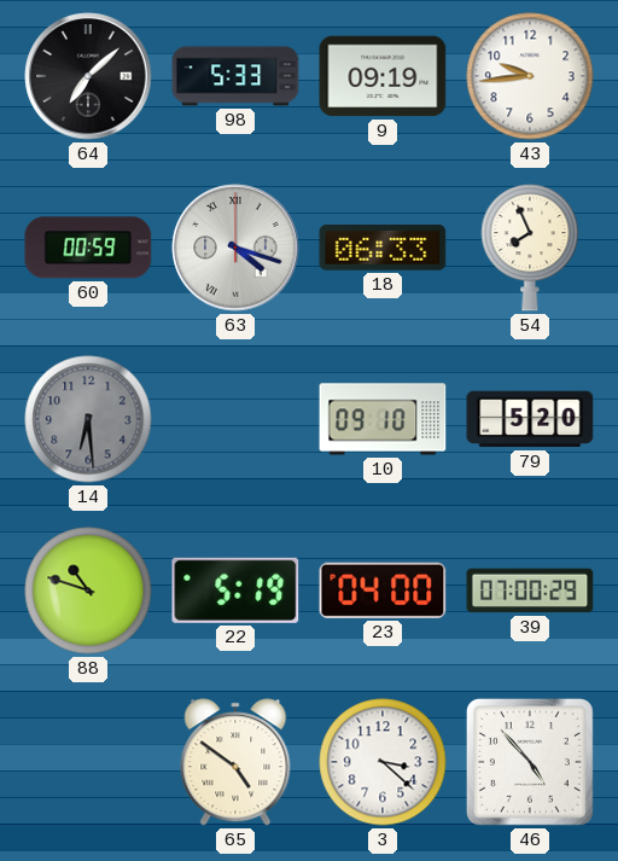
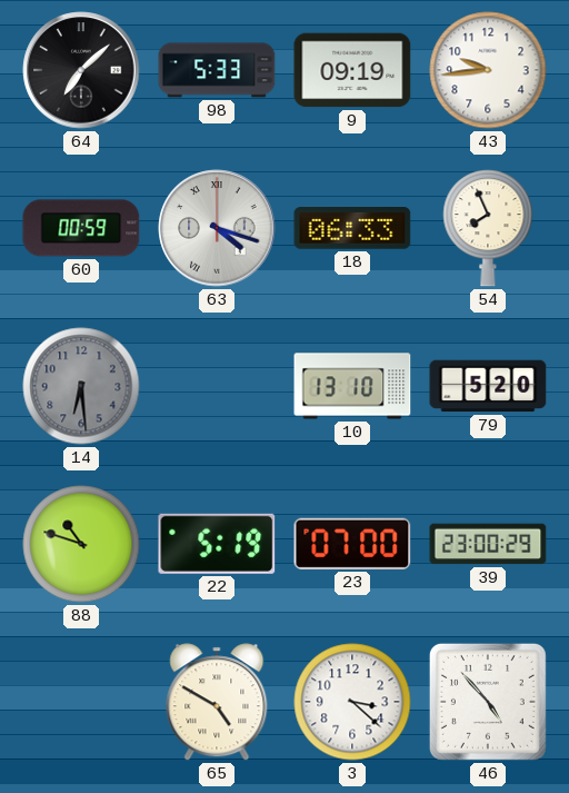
10: 09:10 -> 13:10
23: 04:00 -> 07:00
39: 07:00 -> 23:00
65: 4:51 -> 4:50
